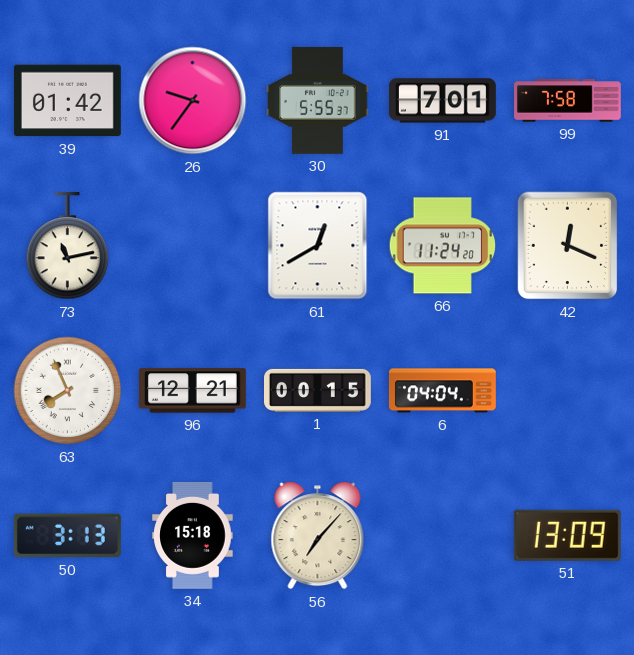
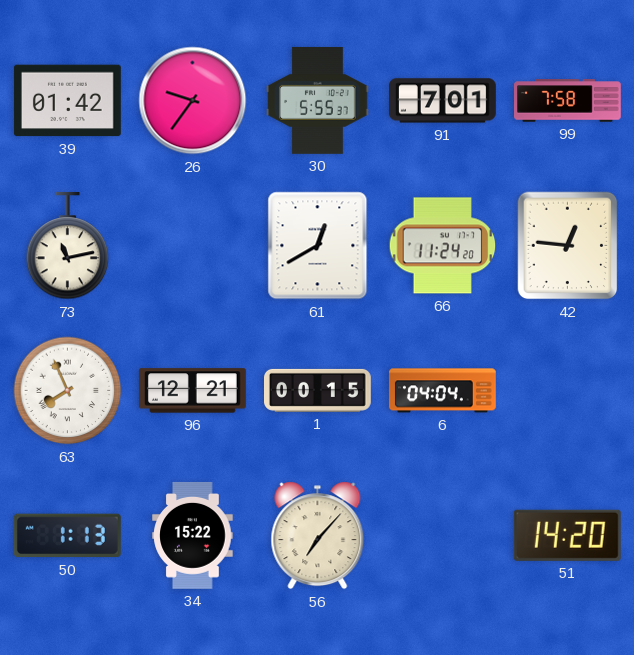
42: 12:19 -> 12:46
50: 3:13 -> 1:13
34: 15:18 -> 15:22
51: 13:09 -> 14:20
